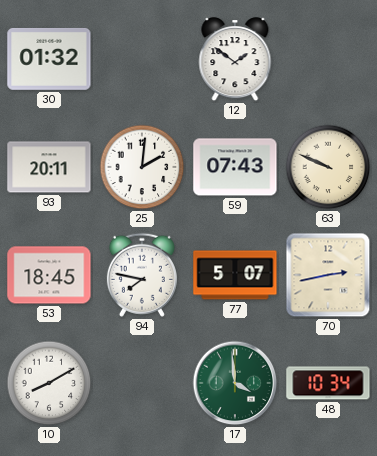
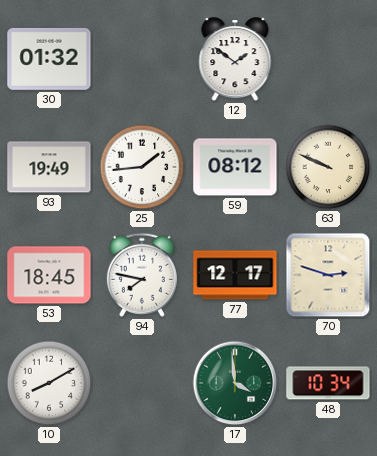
93: 20:11 -> 19:49
25: 2:01 -> 1:44
59: 07:43 -> 08:12
77: 5:07 -> 12:17
70: 2:43 -> 2:48
